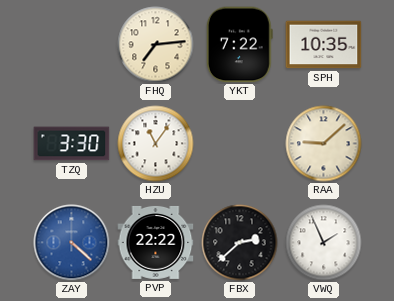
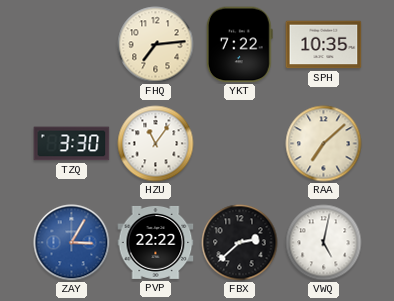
RAA: 9:08 -> 7:08
ZAY: 4:22 -> 3:05
VWQ: 1:56 -> 5:02
